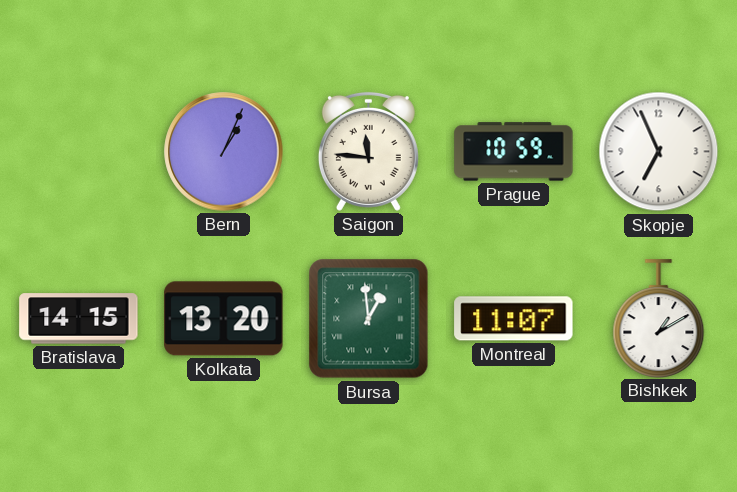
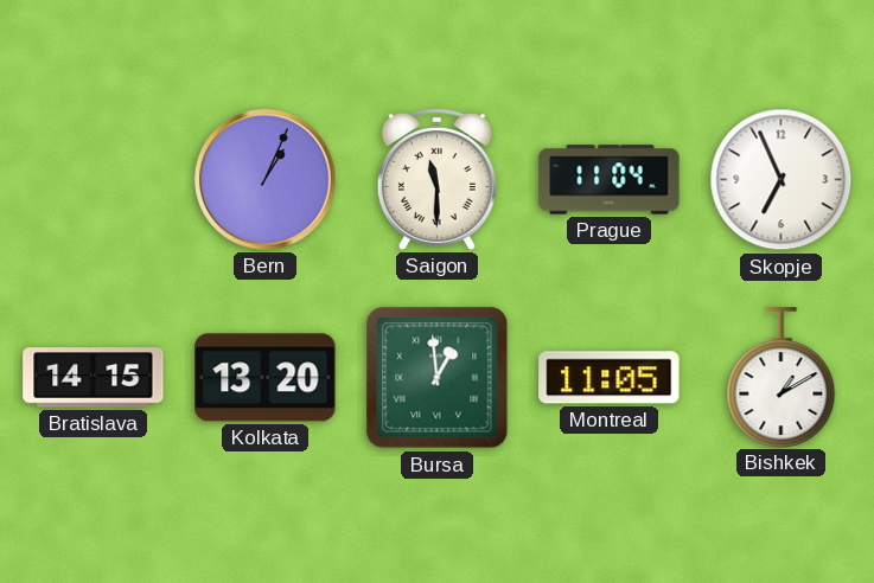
Saigon: 11:46 -> 11:30
Prague: 10:59 -> 11:04
Montreal: 11:07 -> 11:05
